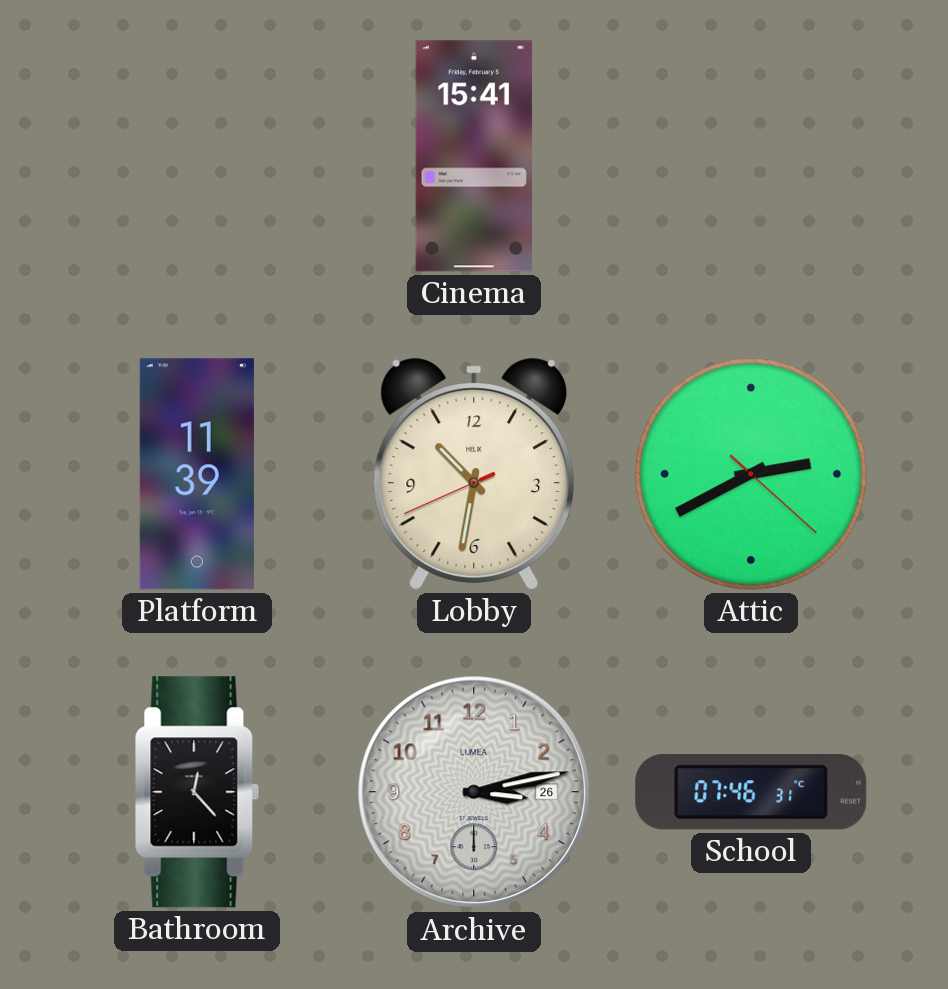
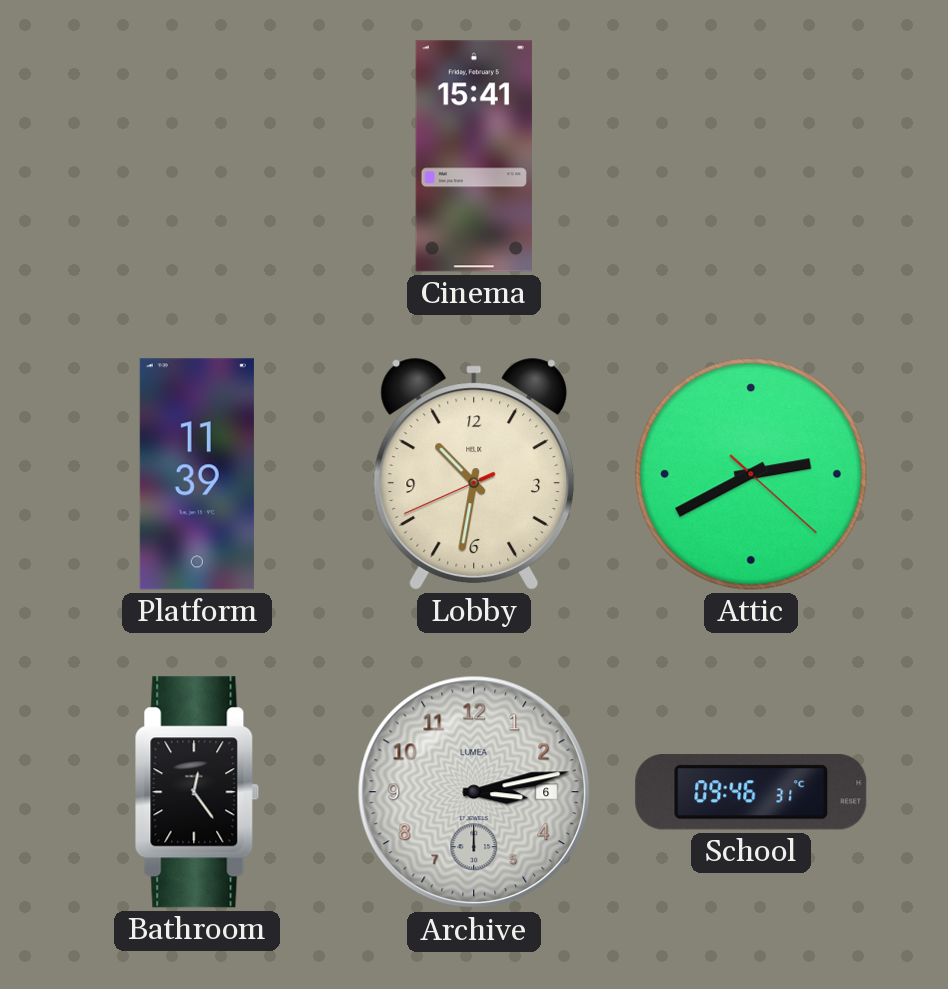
Bathroom: 12:23 -> 12:24
Archive date: 26 -> 6
School: 07:46 -> 09:46
